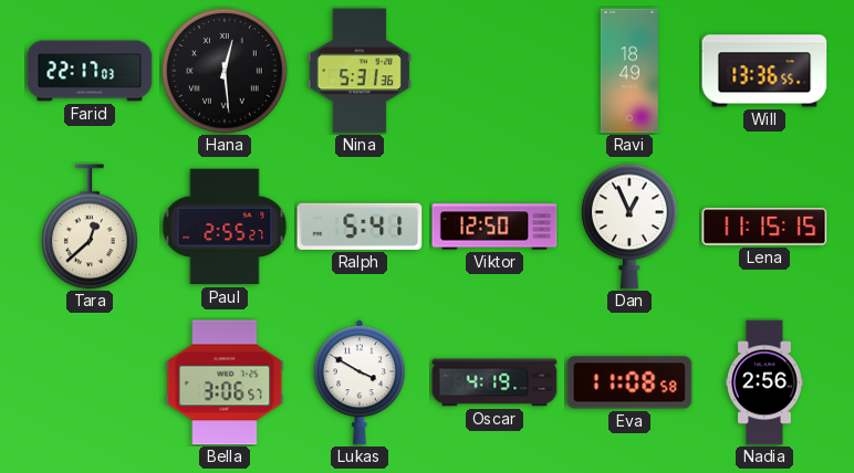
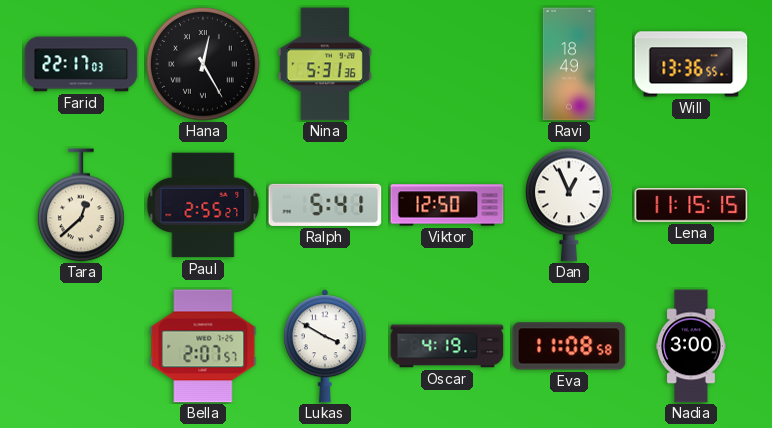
Hana: 12:29 -> 12:25
Bella: 3:06 -> 2:07
Nadia: 2:56 -> 3:00
